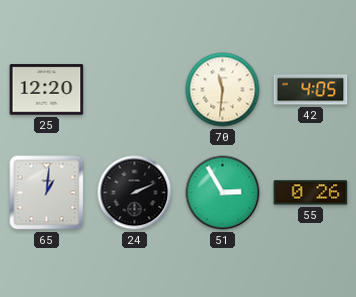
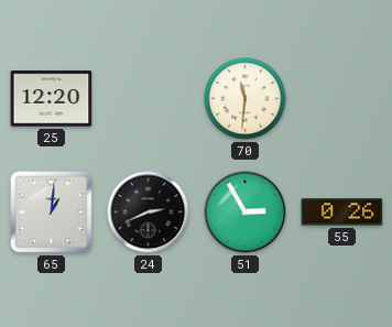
42: 4:05 -> none
24: 2:11 -> 2:41
